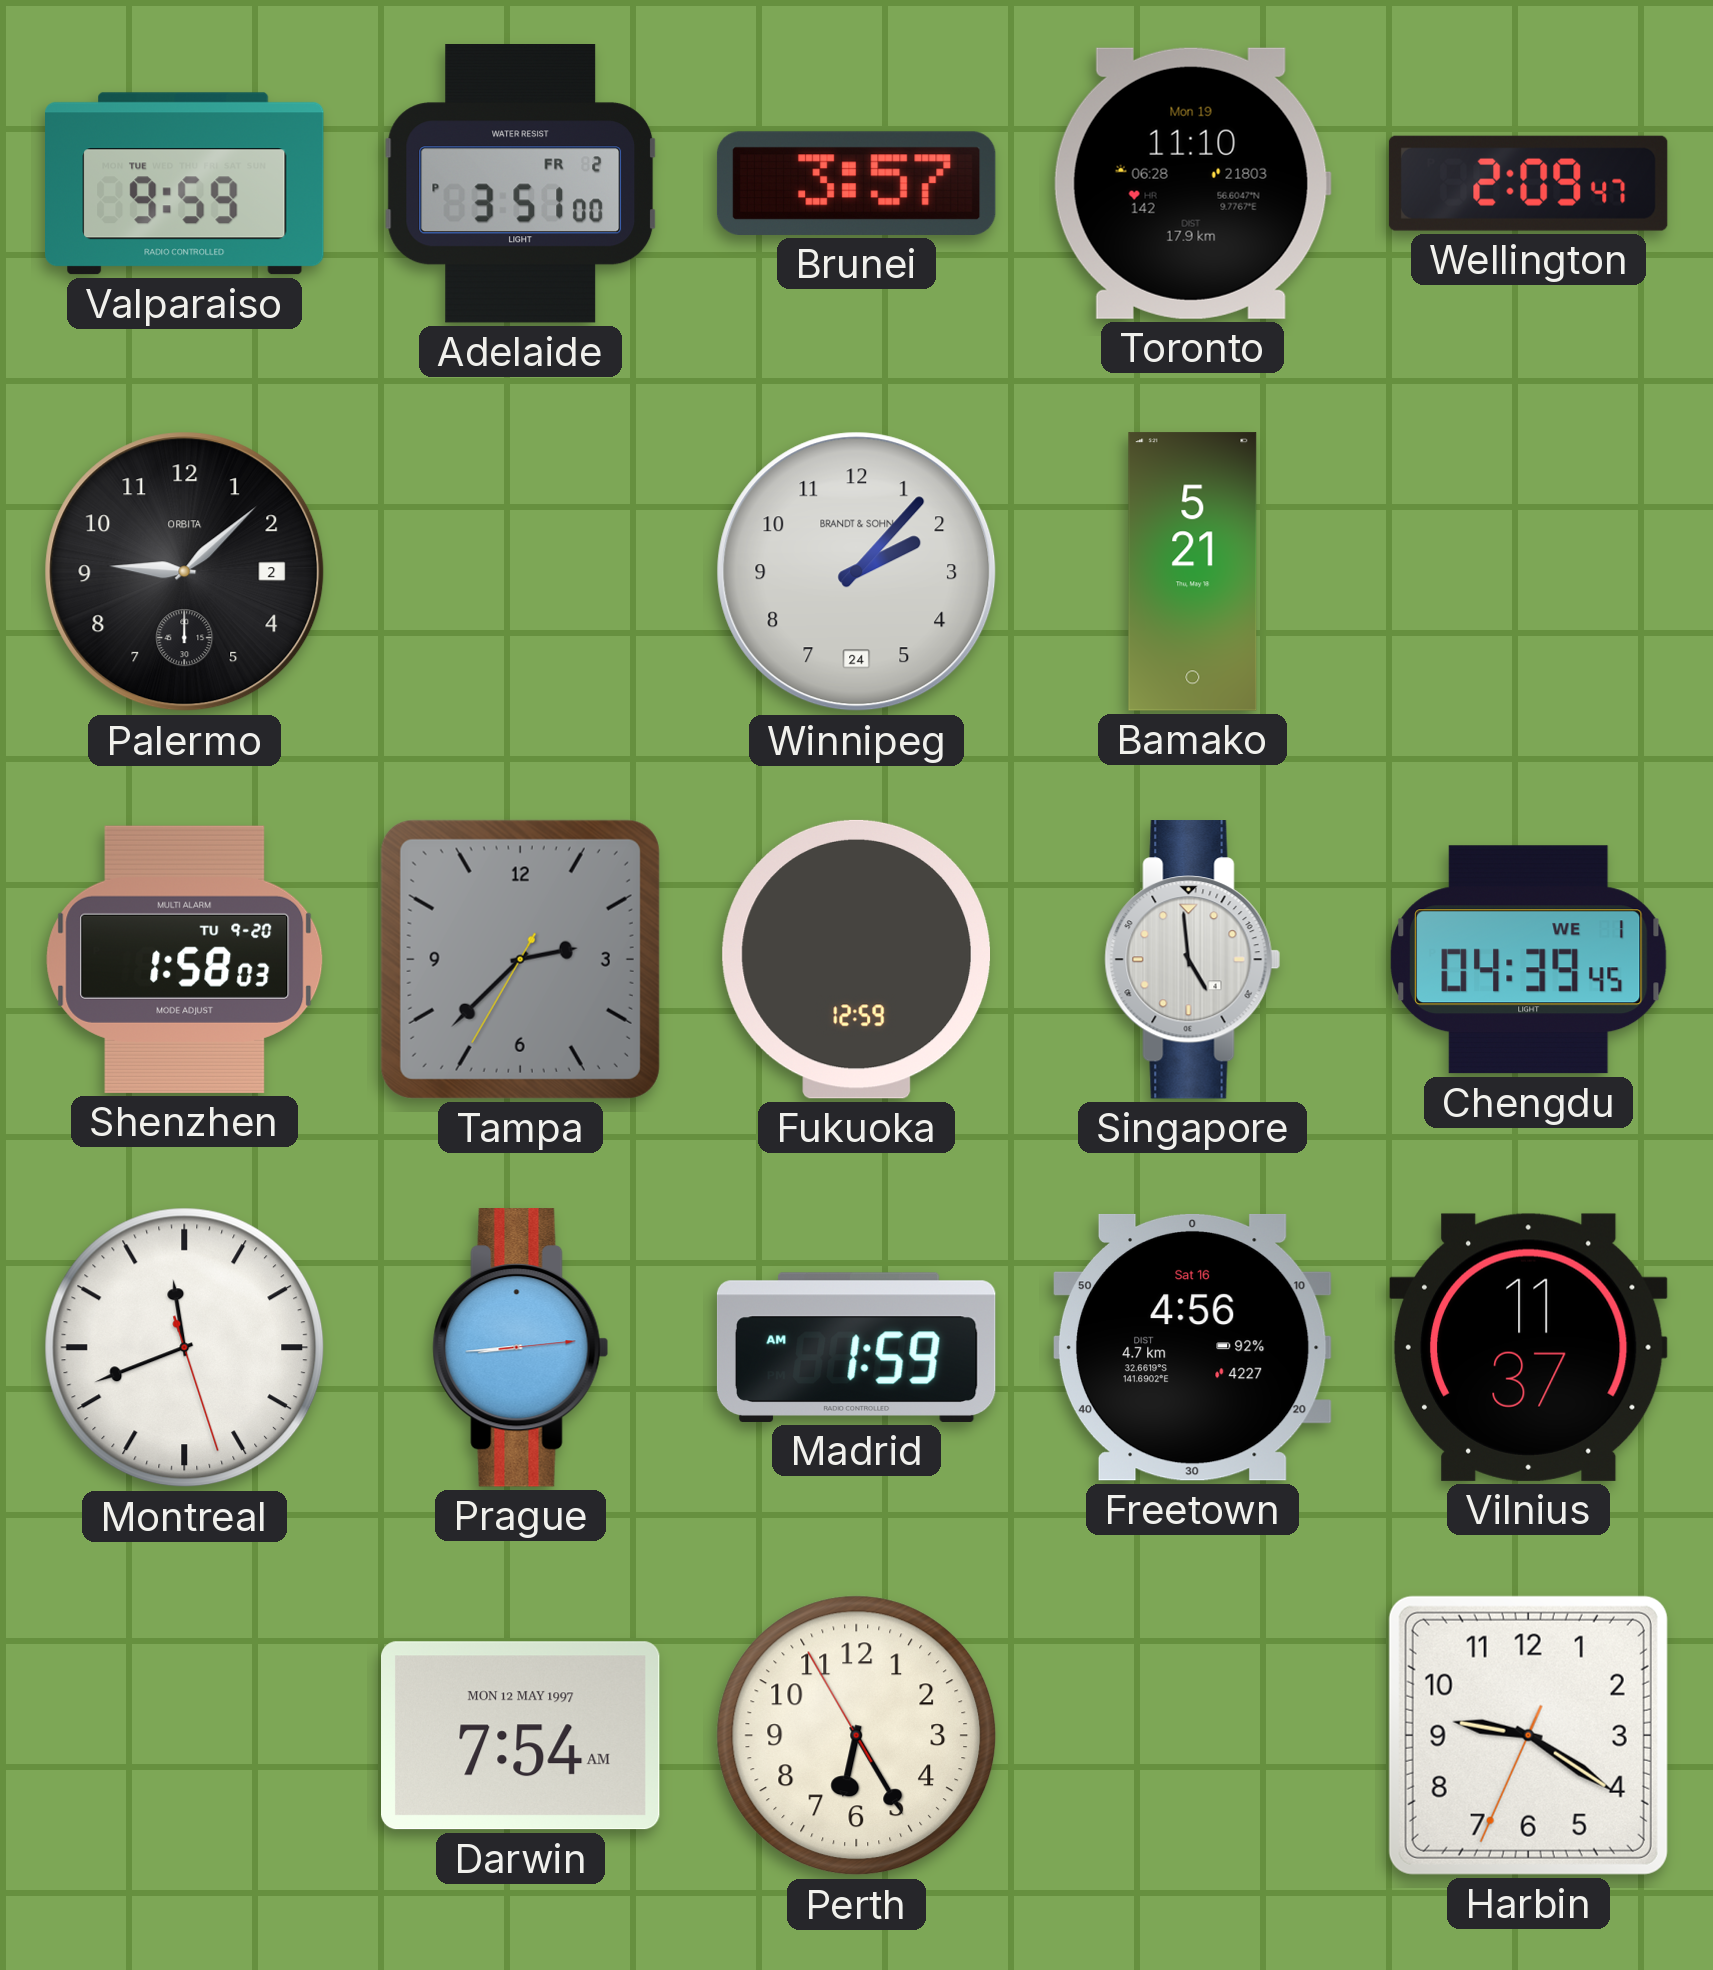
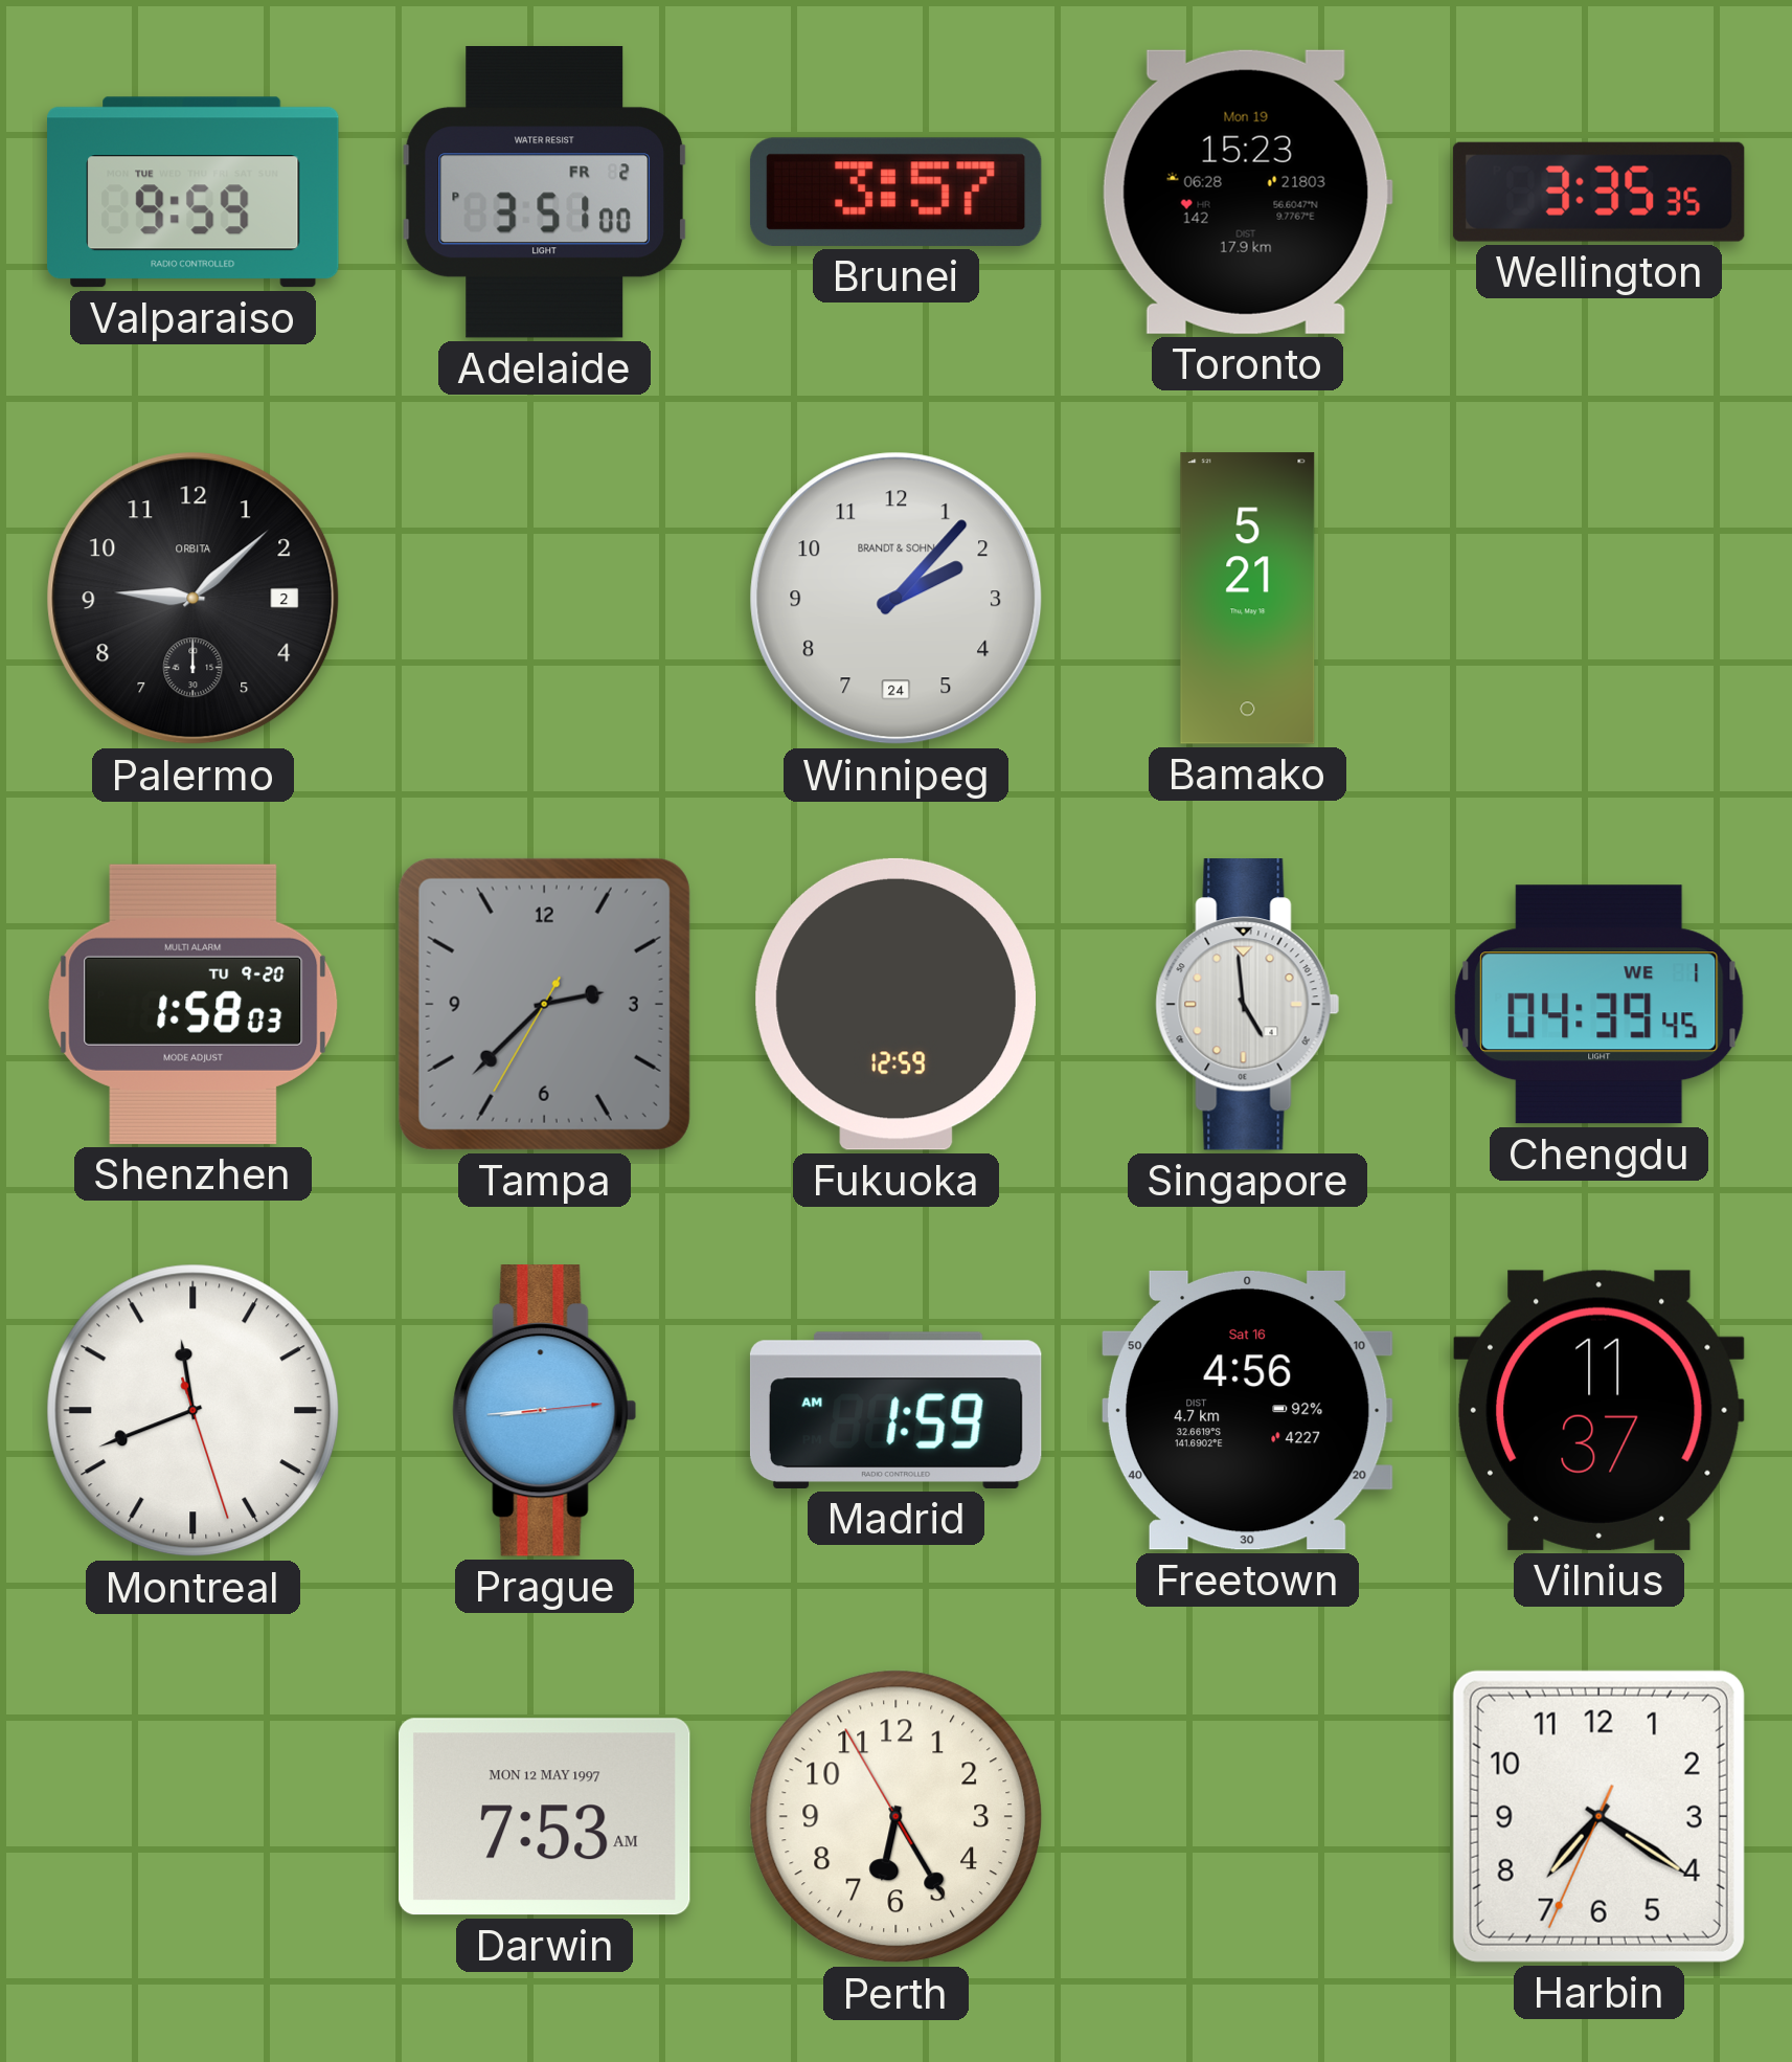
Toronto: 11:10 -> 15:23
Wellington: 2:09 -> 3:35
Darwin: 7:54 -> 7:53
Harbin: 9:20 -> 7:20
